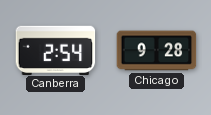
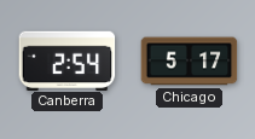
Chicago: 9:28 -> 5:17
